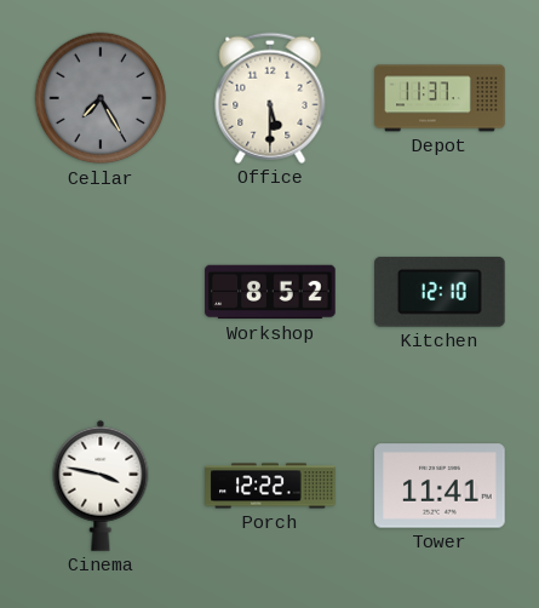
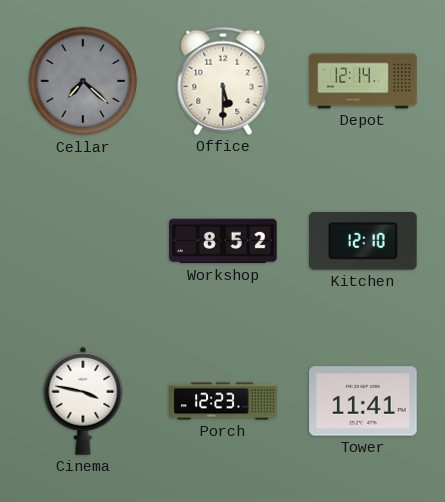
Cellar: 7:25 -> 7:22
Depot: 11:37 -> 12:14
Porch: 12:22 -> 12:23
